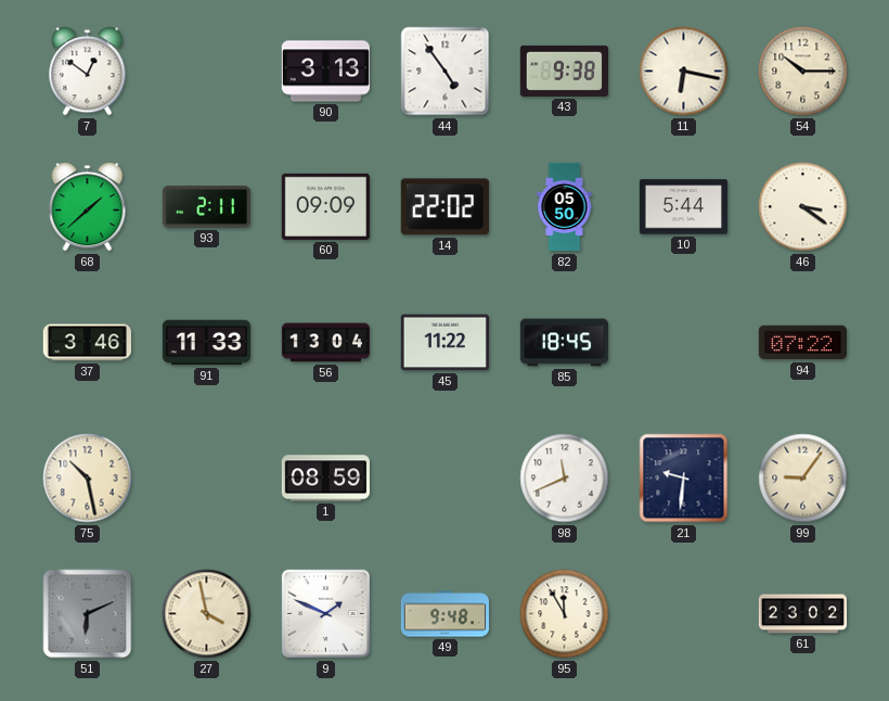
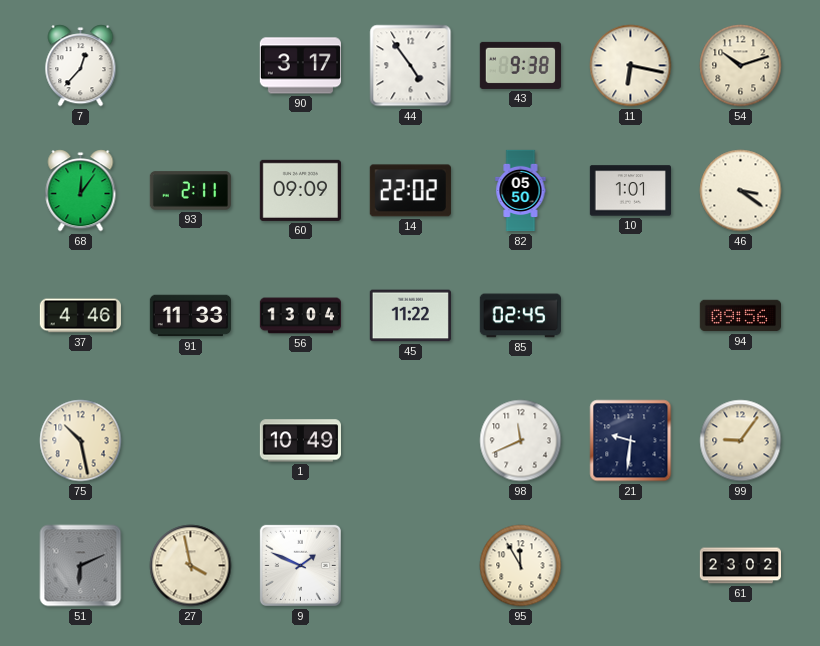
7: 12:51 -> 12:37
90: 3:13 -> 3:17
54: 10:15 -> 10:12
68: 1:38 -> 12:06
10: 5:44 -> 1:01
37: 3:46 -> 4:46
85: 18:45 -> 02:45
94: 07:22 -> 09:56
1: 08:59 -> 10:49
49: 9:48 -> none
